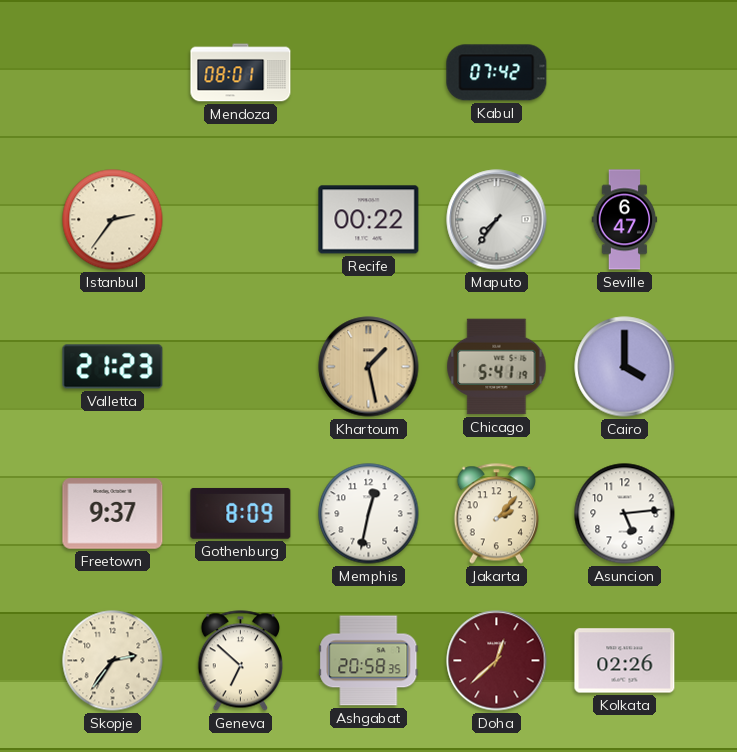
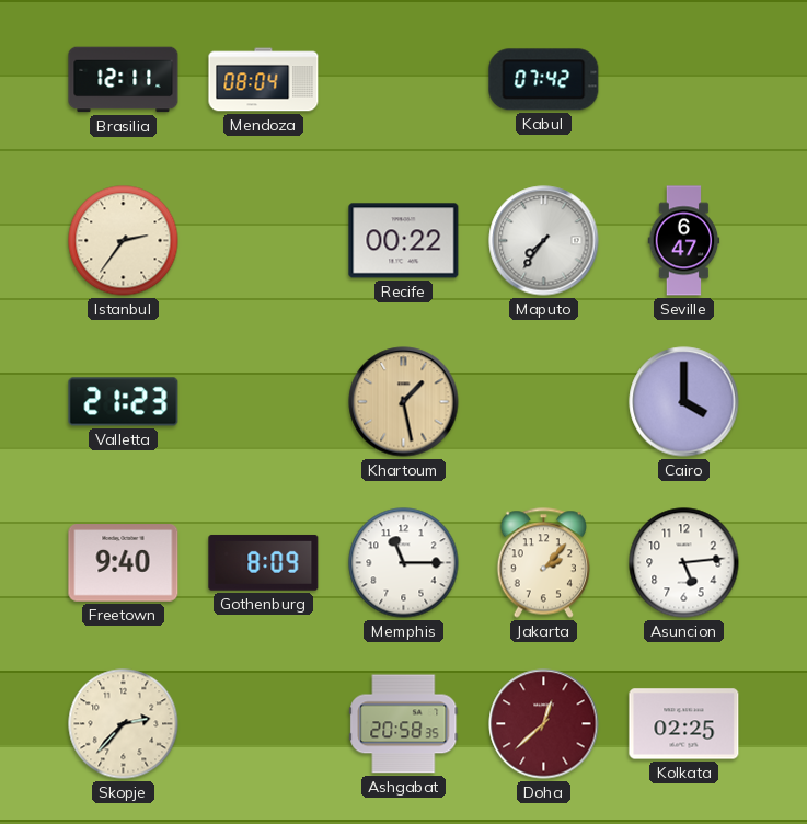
Brasilia: none -> 12:11
Mendoza: 08:01 -> 08:04
Chicago: 5:41 -> none
Freetown: 9:37 -> 9:40
Memphis: 12:32 -> 11:15
Skopje: 2:36 -> 2:37
Geneva: 6:52 -> none
Kolkata: 02:26 -> 02:25
